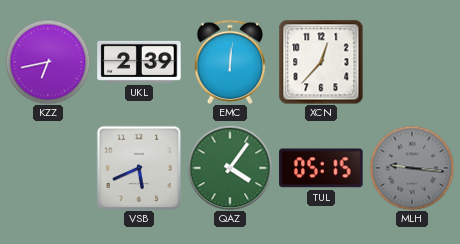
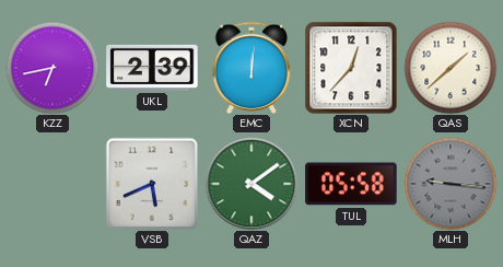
QAS: none -> 1:38
QAZ: 4:06 -> 4:09
TUL: 05:15 -> 05:58
